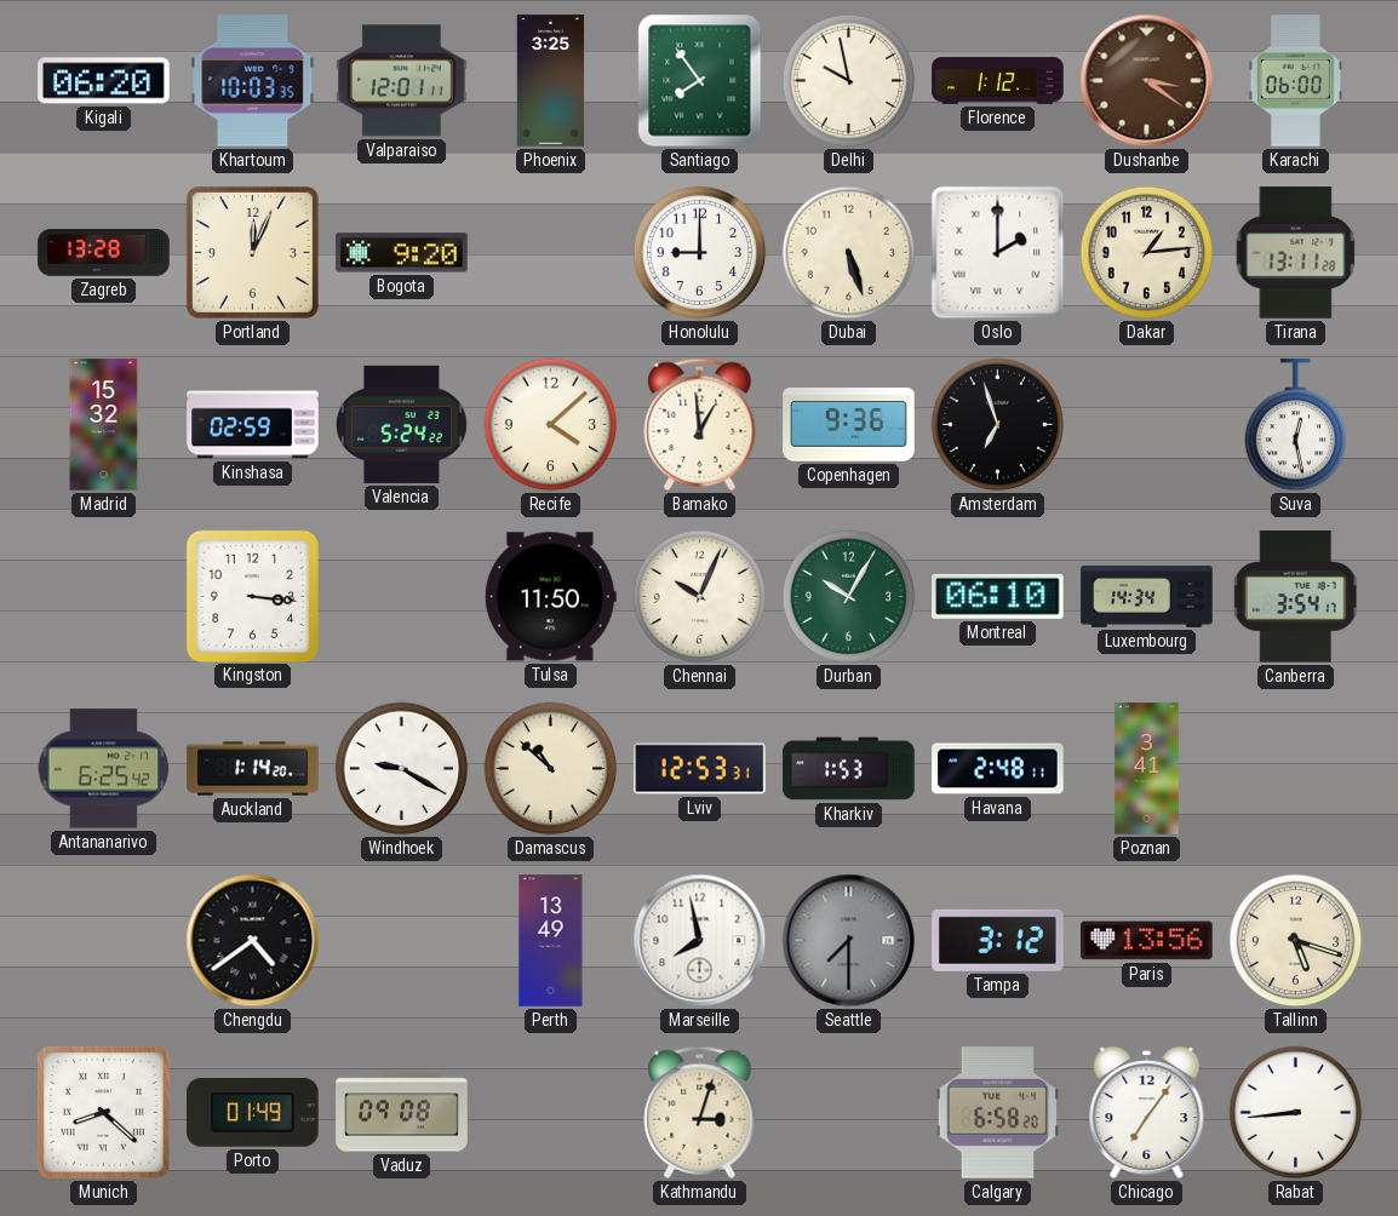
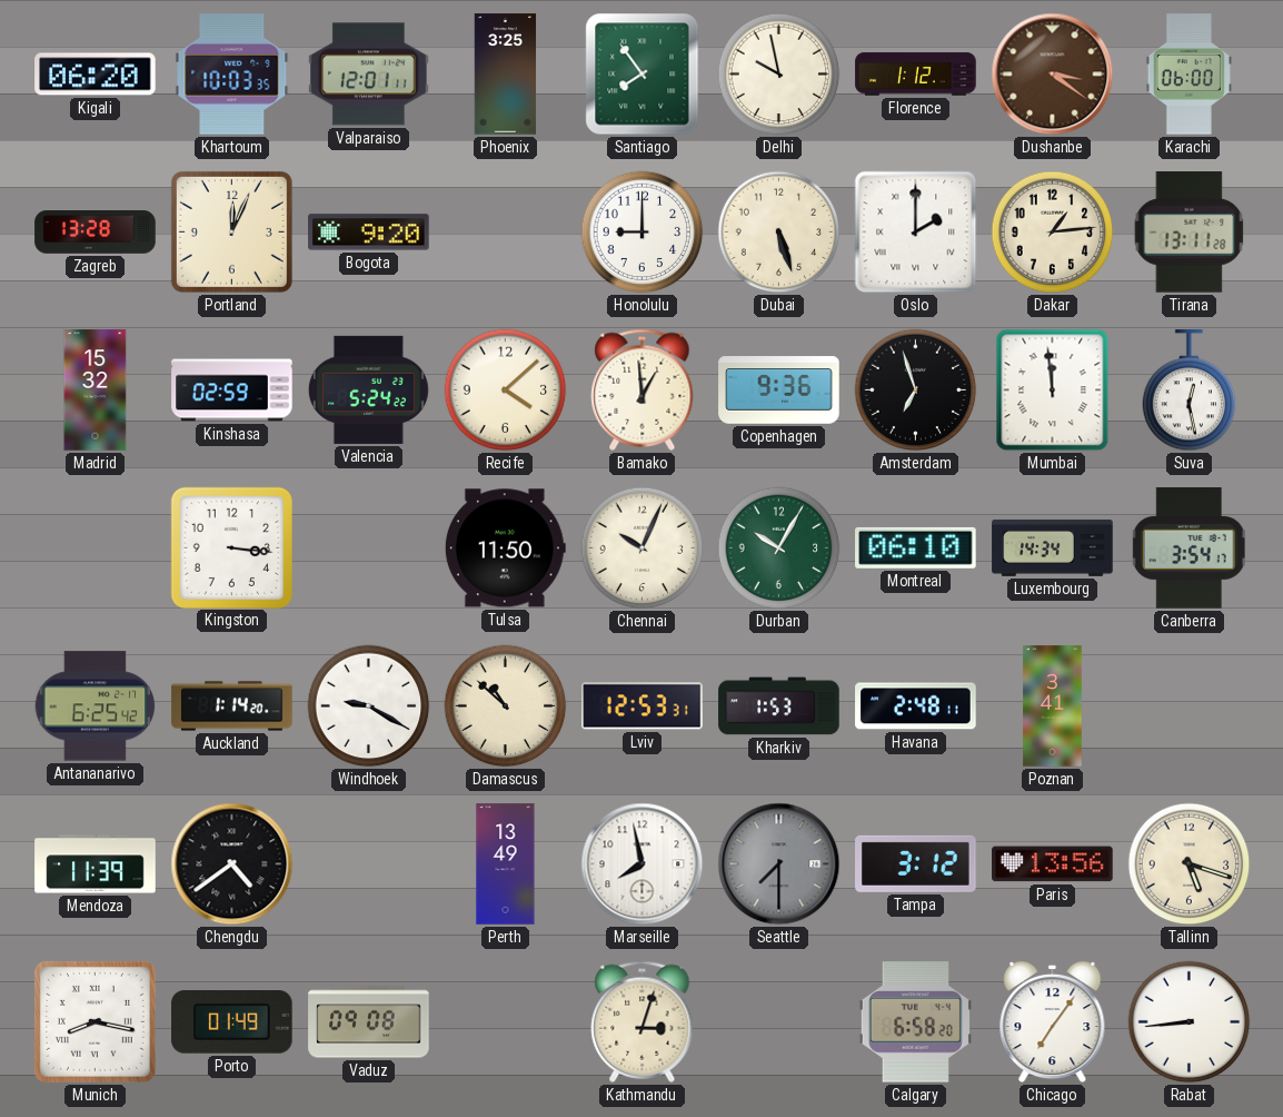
Mumbai: none -> 11:59
Mendoza: none -> 11:39
Munich: 8:22 -> 8:17
